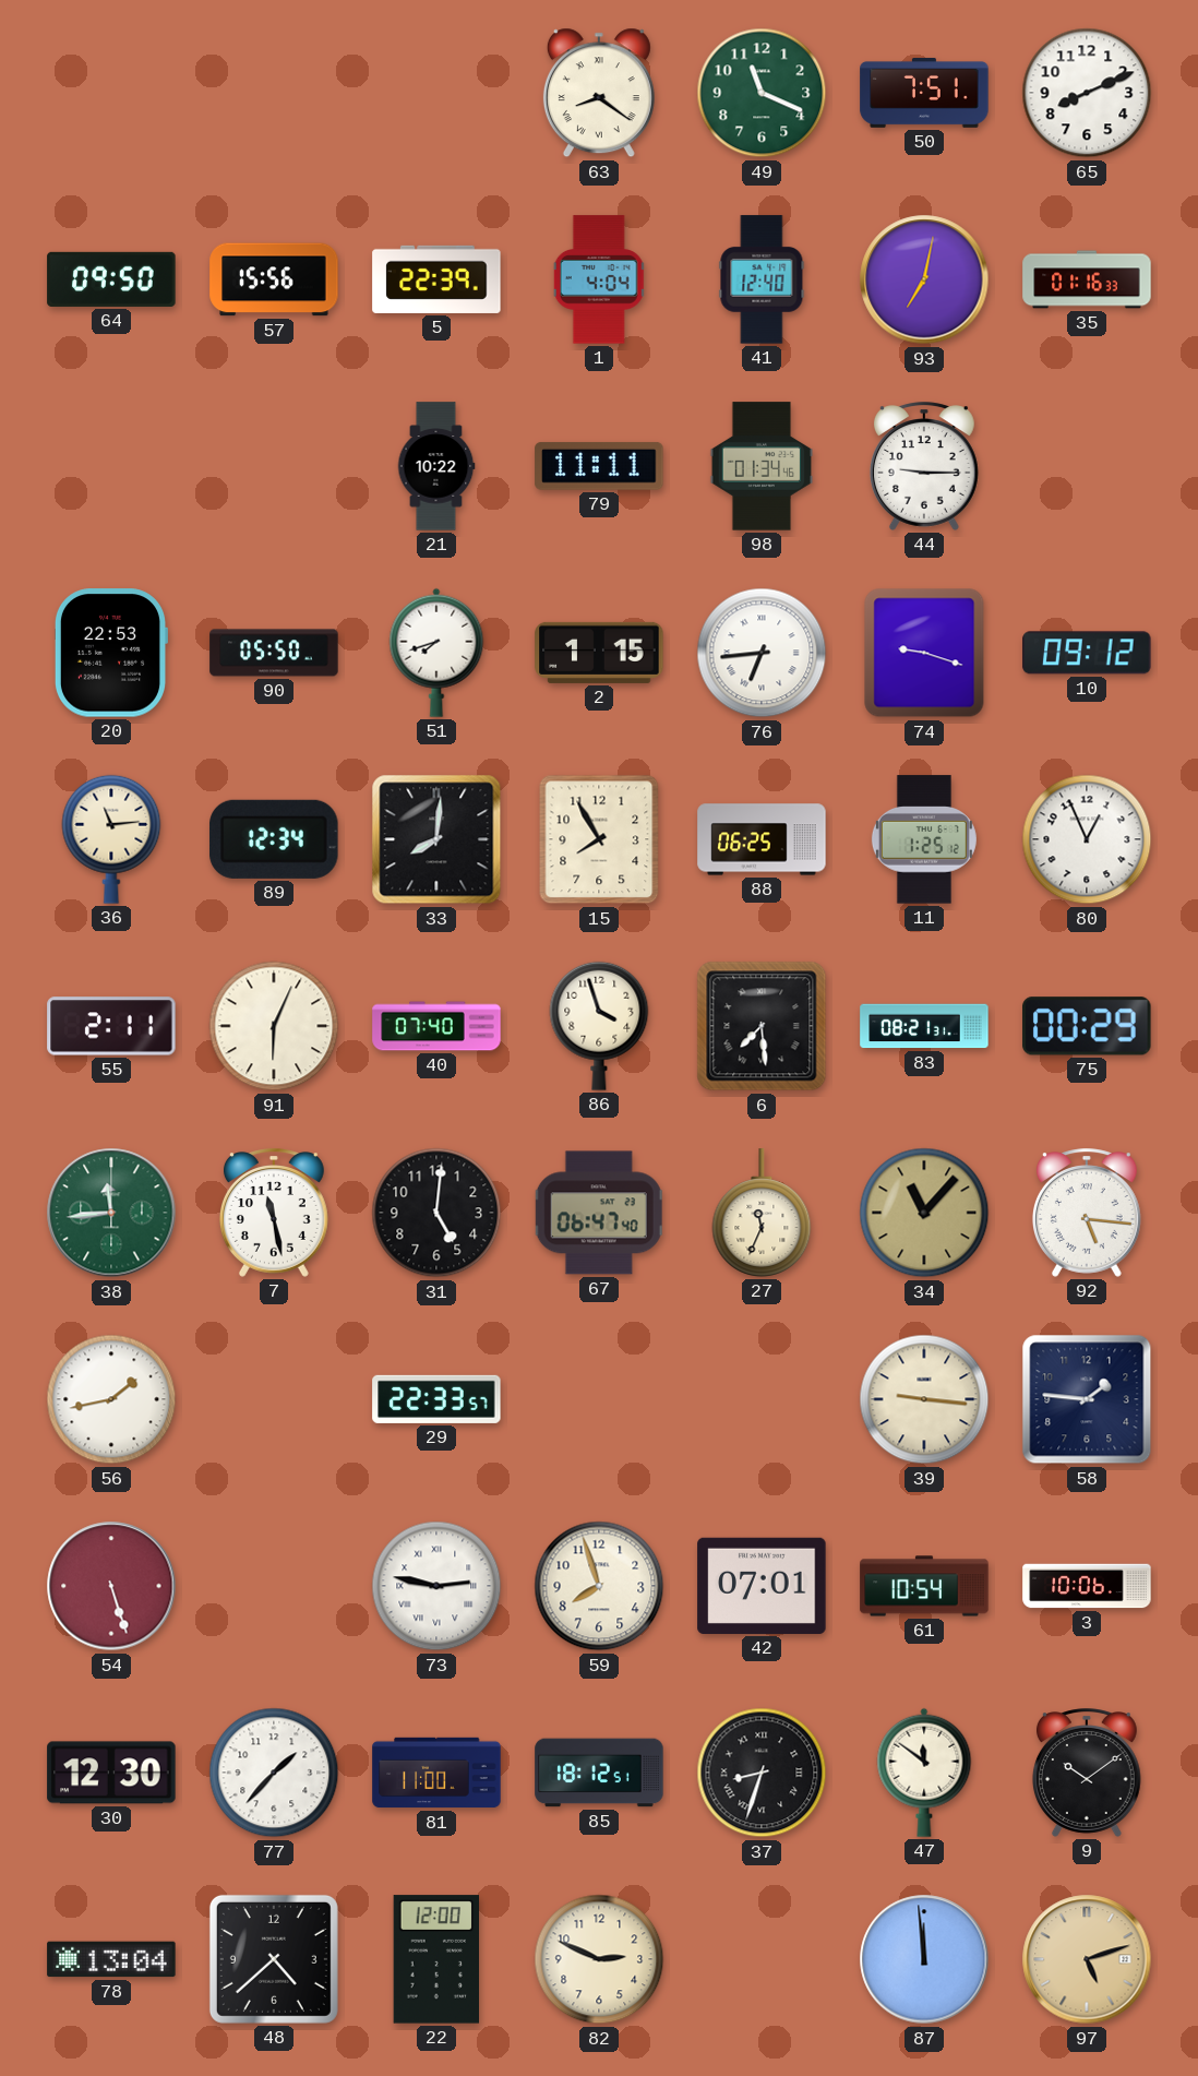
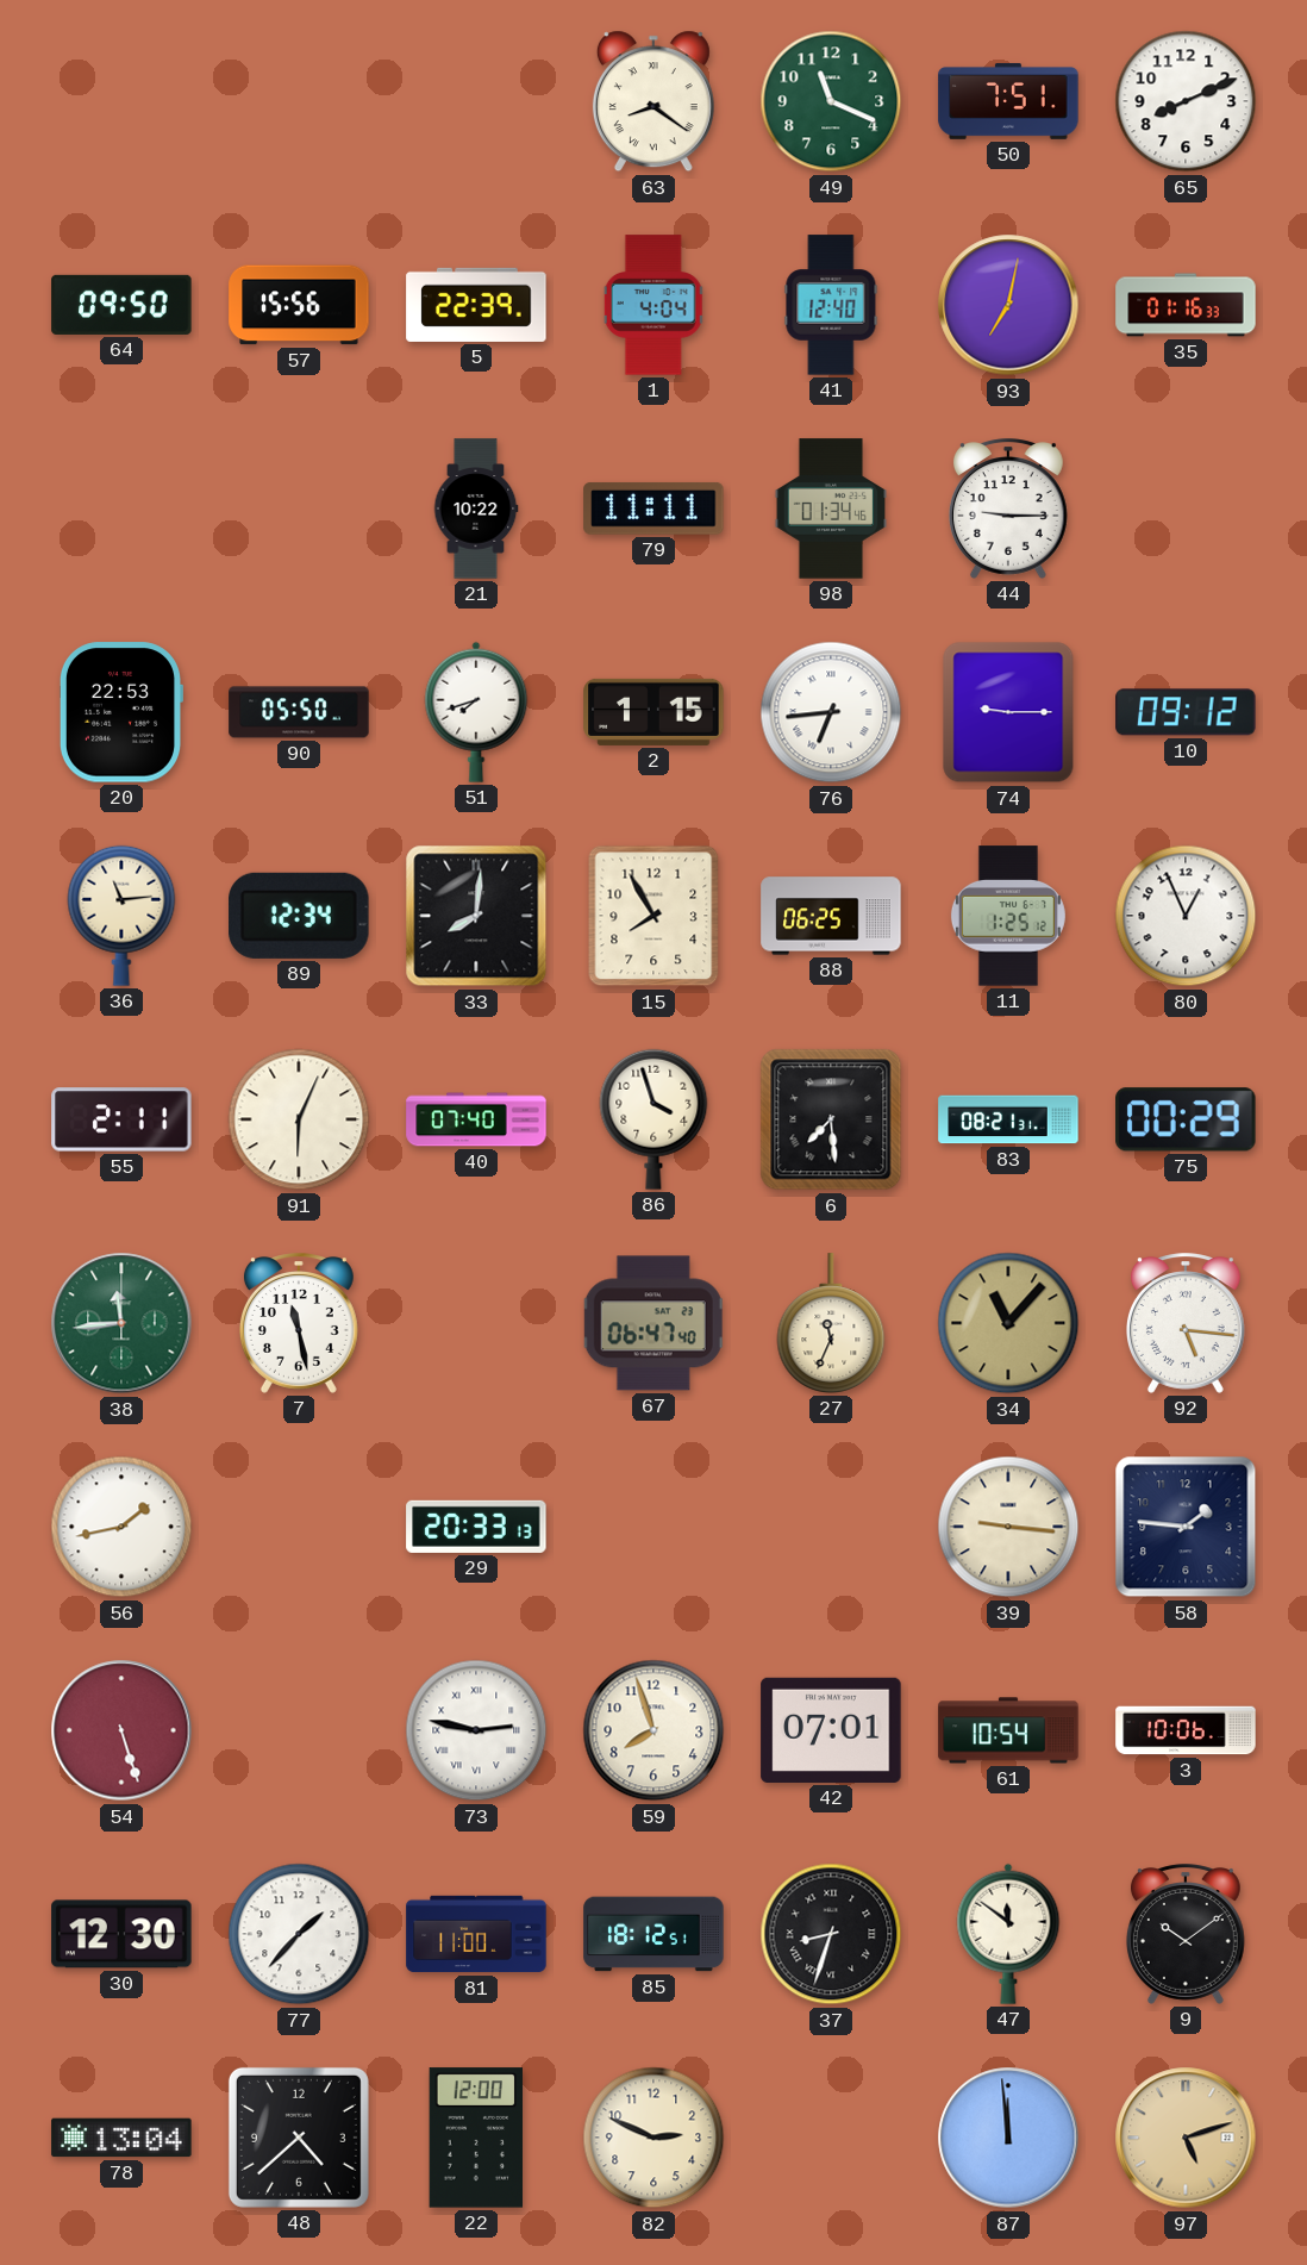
74: 9:18 -> 9:15
31: 5:01 -> none
29: 22:33 -> 20:33
